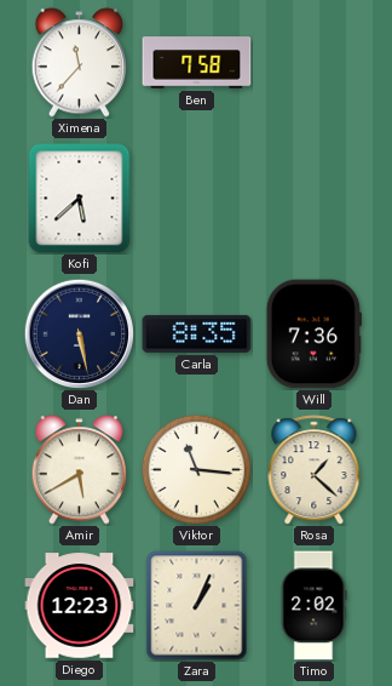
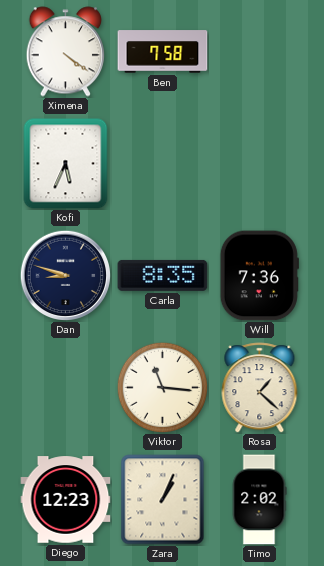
Ximena: 11:37 -> 4:21
Kofi: 5:38 -> 5:34
Dan: 5:28 -> 8:48
Amir: 5:40 -> none
